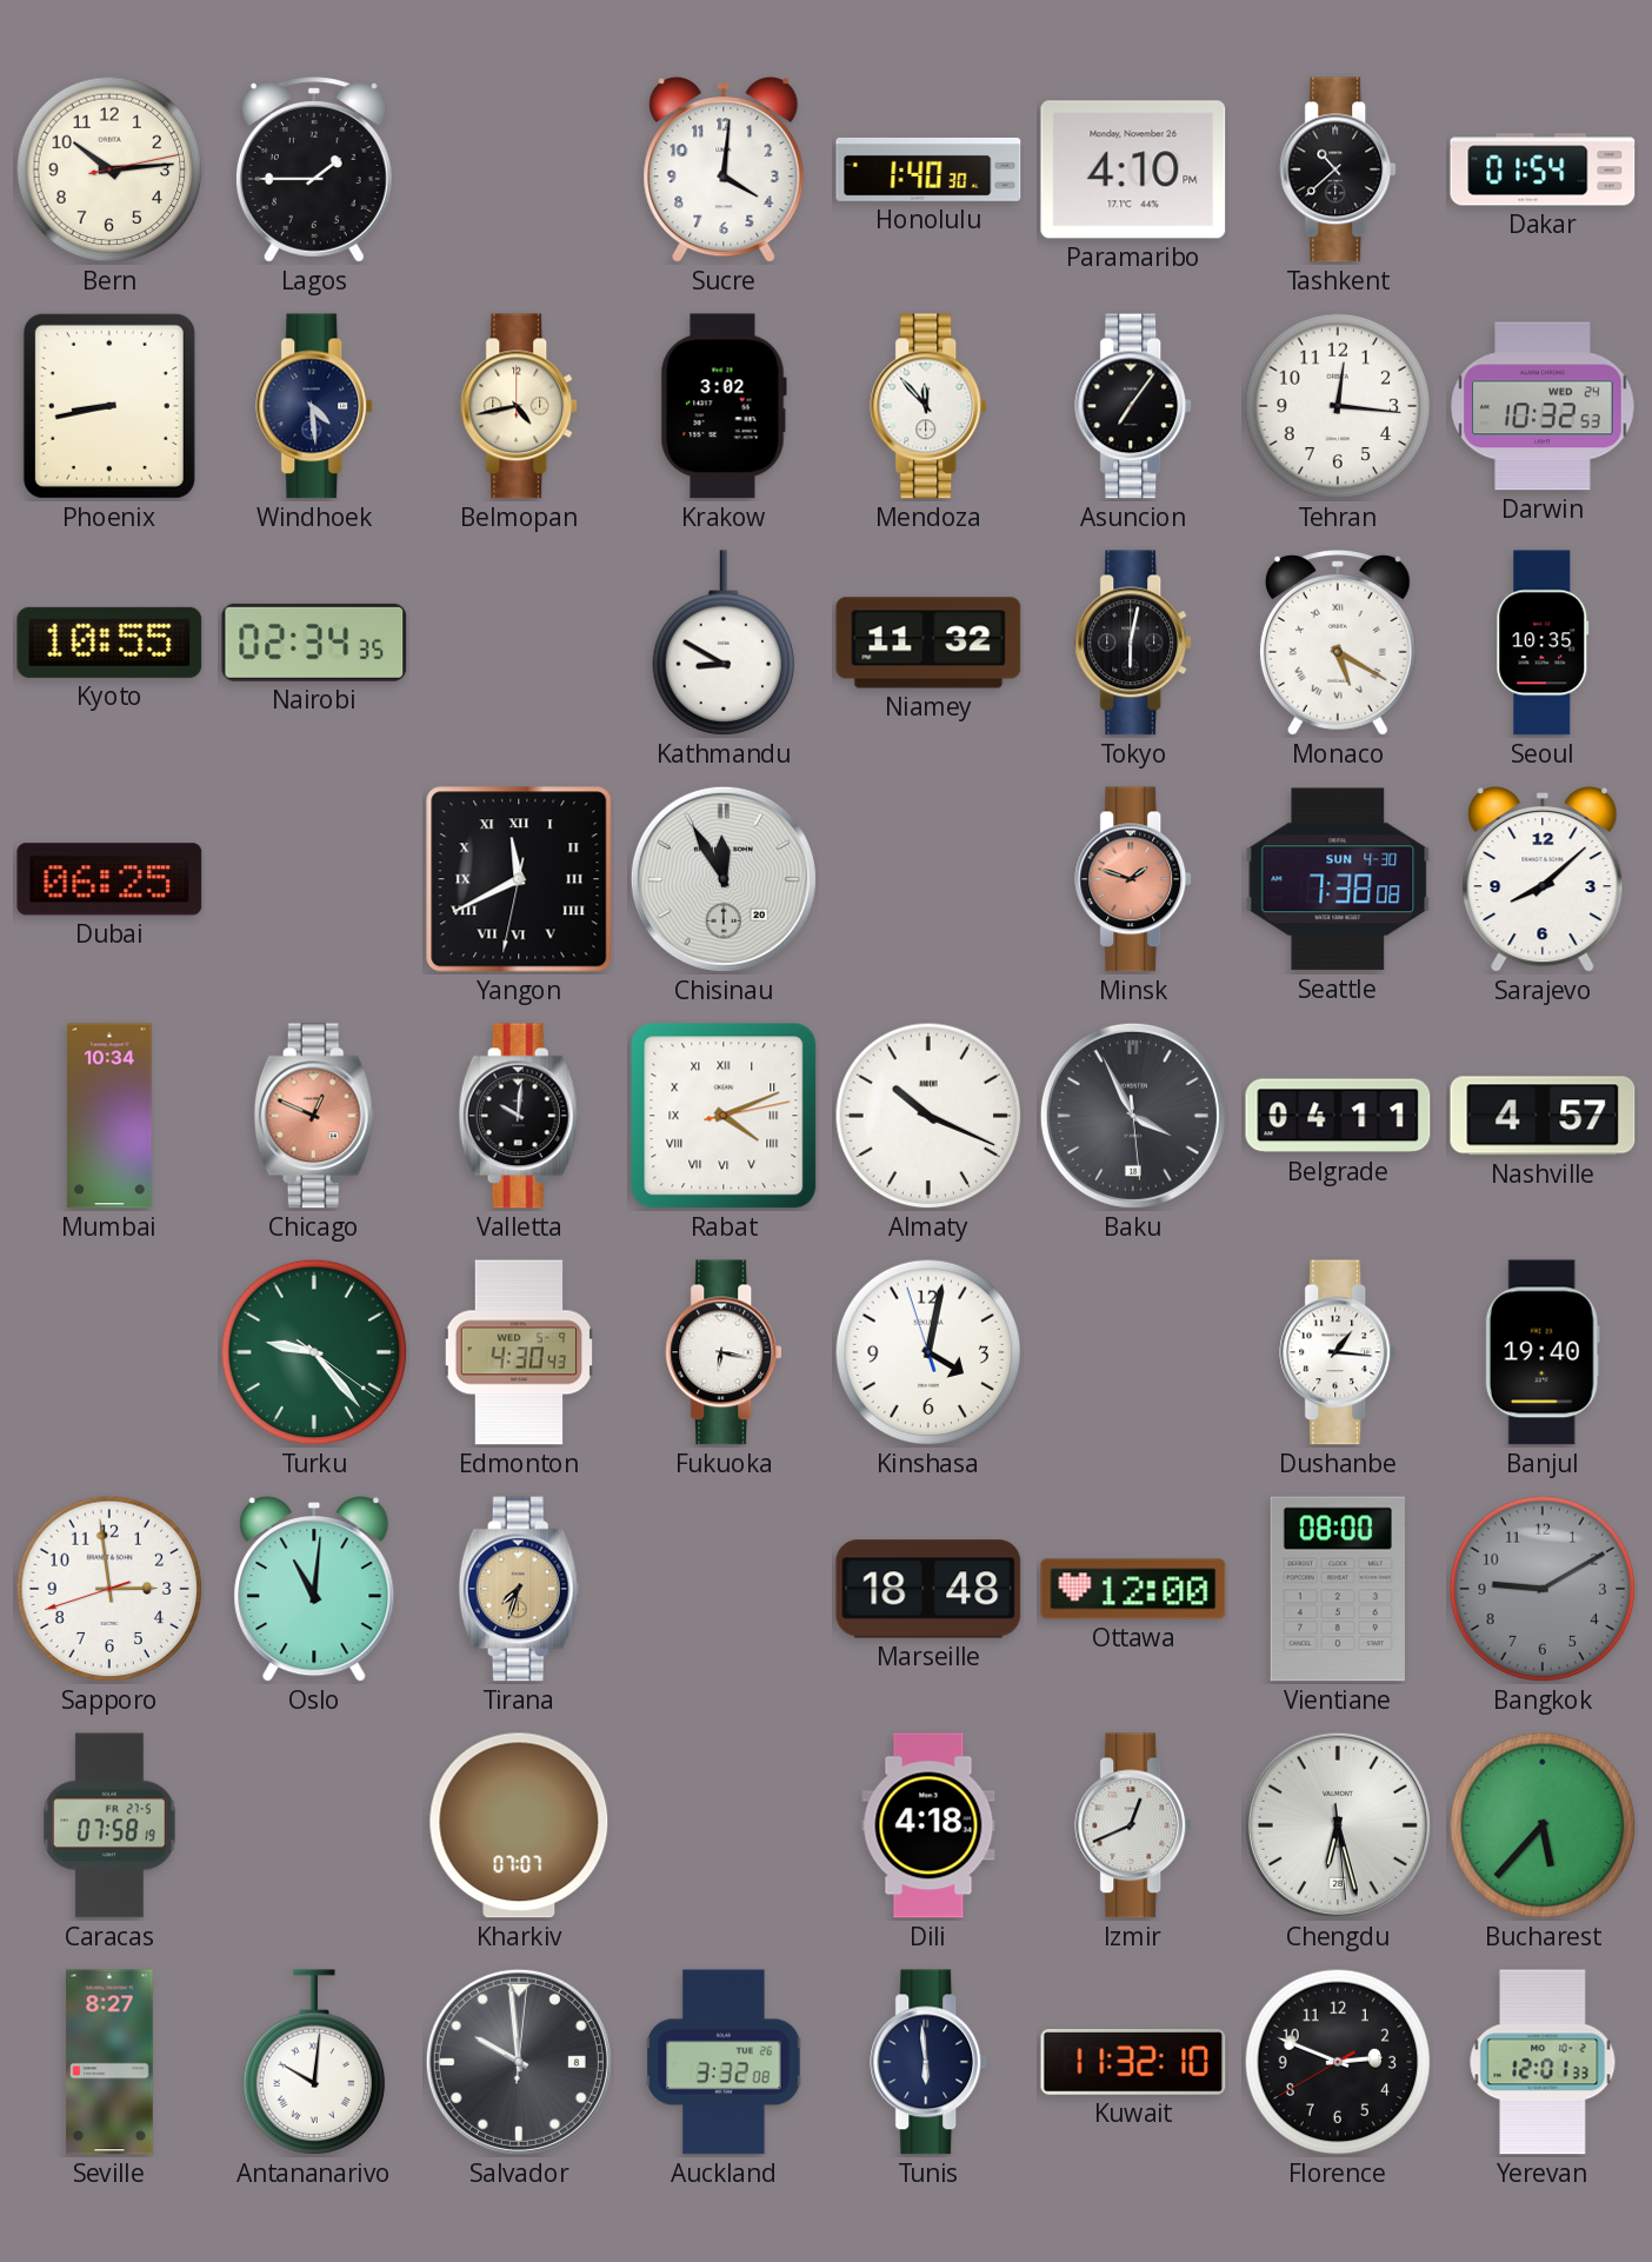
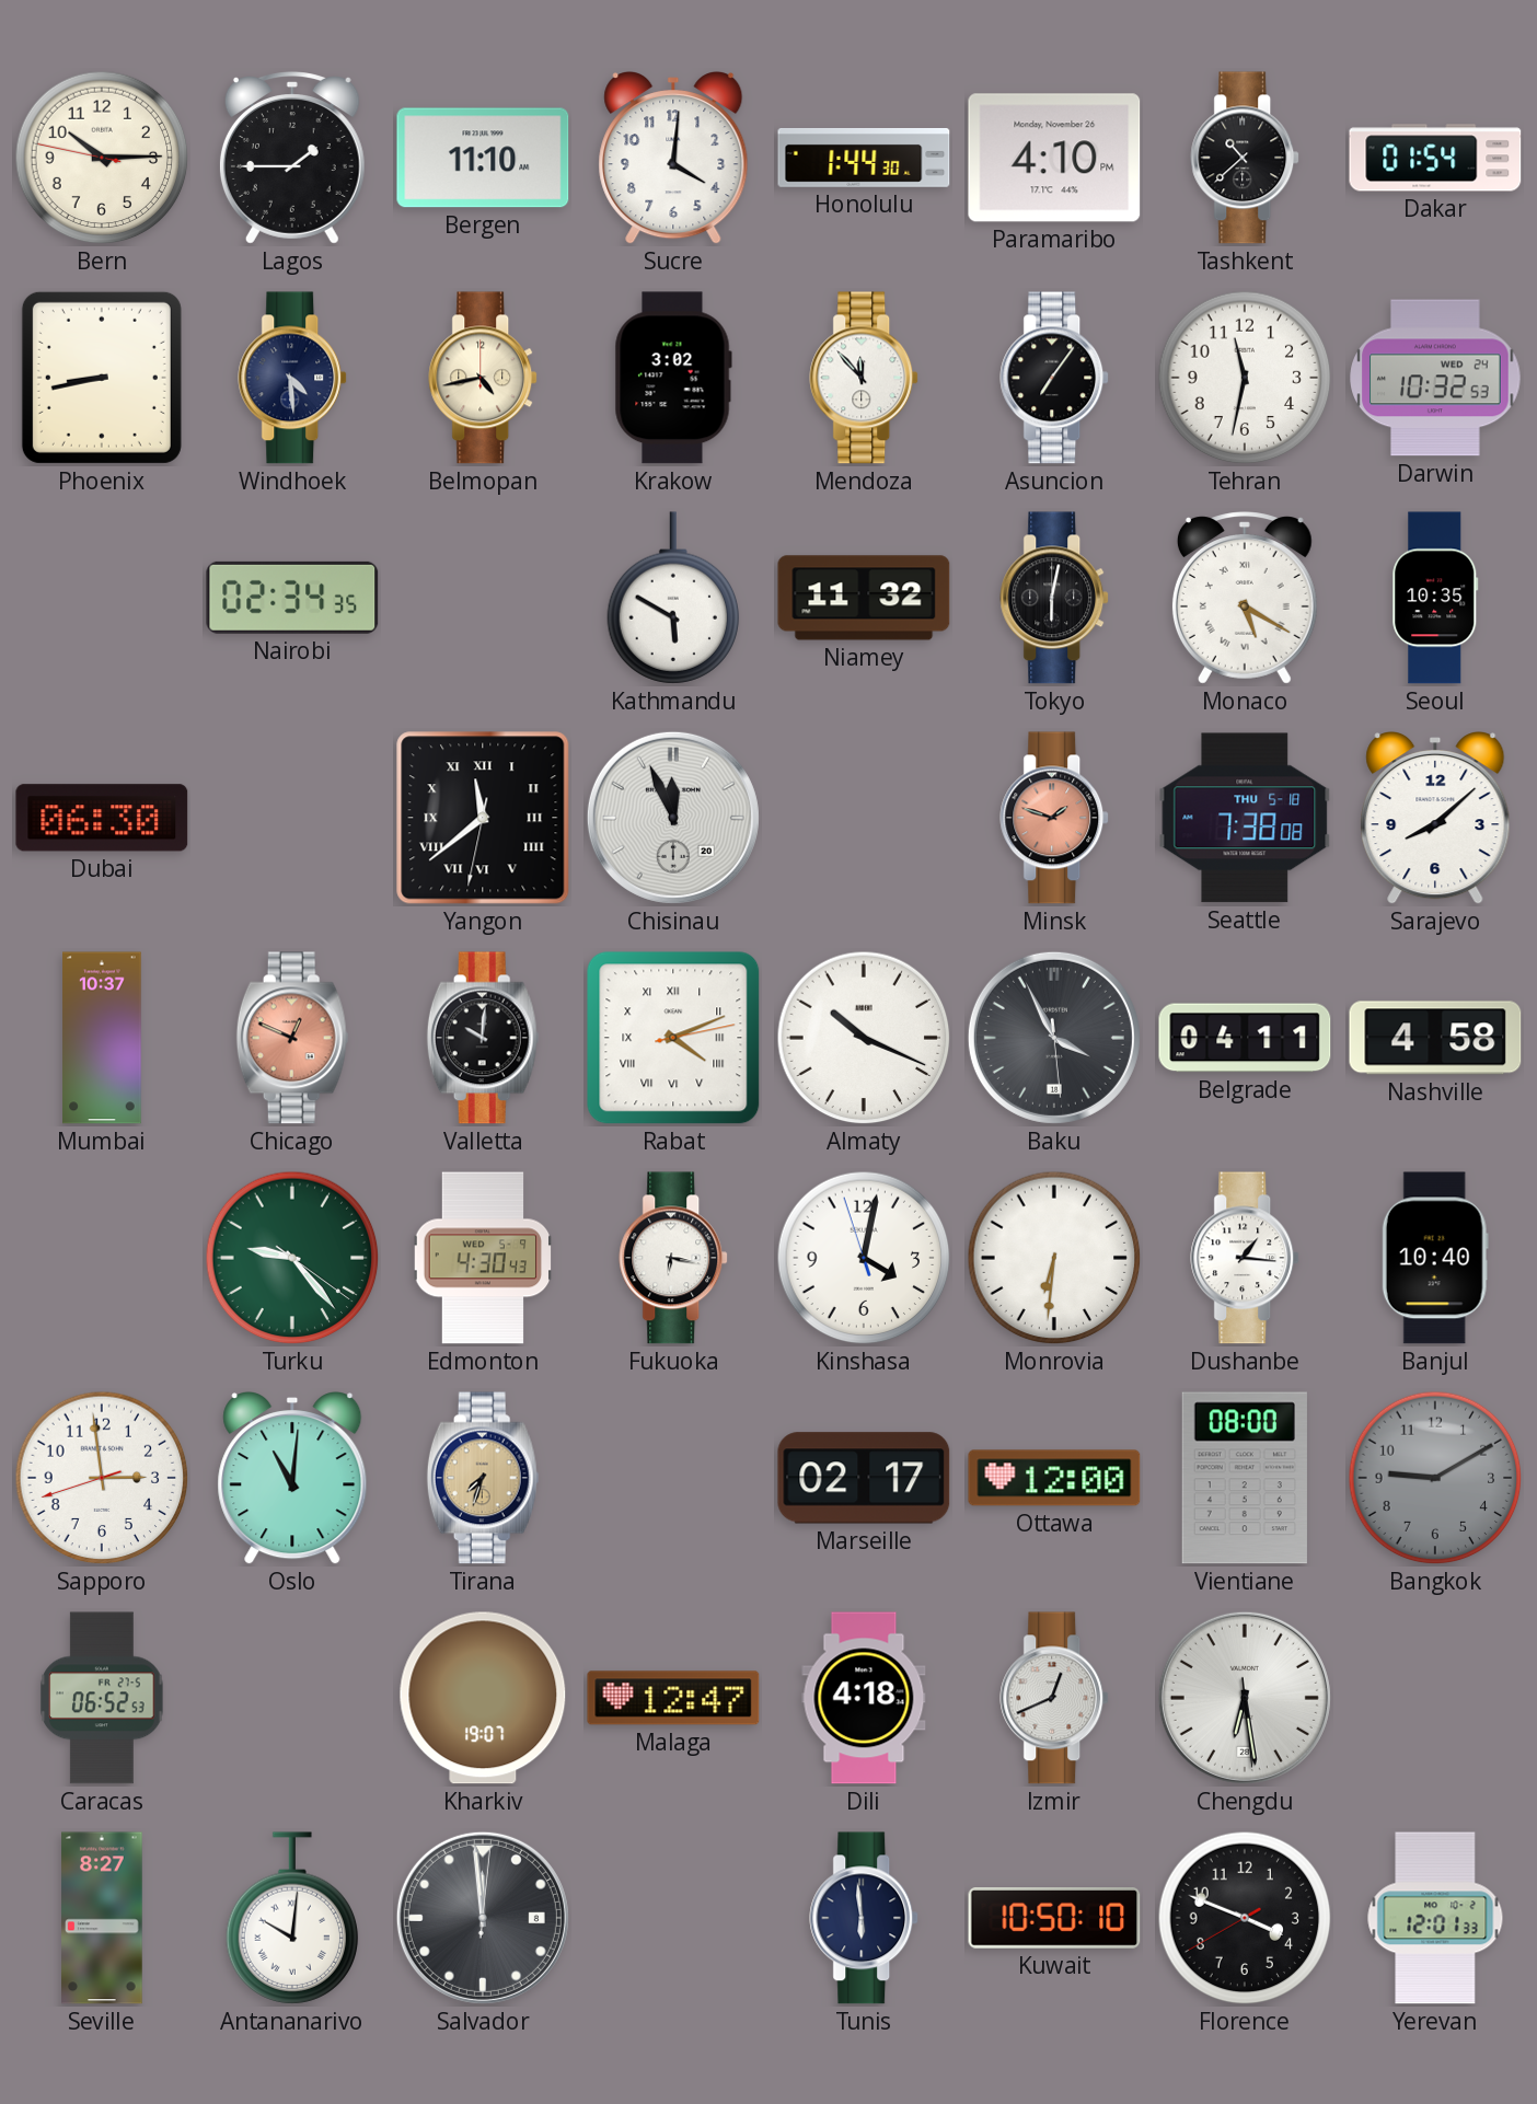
Bern: 10:14:13 -> 10:14:47
Bergen: none -> 11:10
Honolulu: 1:40 -> 1:44
Tehran: 12:16 -> 11:32
Kyoto: 10:55 -> none
Kathmandu: 8:50 -> 5:50
Dubai: 06:25 -> 06:30
Yangon: 11:40 -> 11:38
Chisinau: 11:55 -> 11:56
Seattle date: SUN 4-30 -> THU 5-18
Mumbai: 10:34 -> 10:37
Nashville: 4:57 -> 4:58
Monrovia: none -> 6:31
Banjul: 19:40 -> 10:40
Marseille: 18:48 -> 02:17
Caracas: 07:58 -> 06:52
Kharkiv: 07:07 -> 19:07
Malaga: none -> 12:47
Chengdu: 6:27 -> 6:28
Bucharest: 5:37 -> none
Salvador: 9:59 -> 11:59
Auckland: 3:32 -> none
Kuwait: 11:32 -> 10:50
Florence: 2:48 -> 3:48
